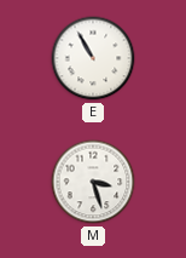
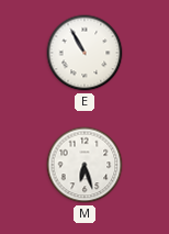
M: 3:27 -> 6:27
